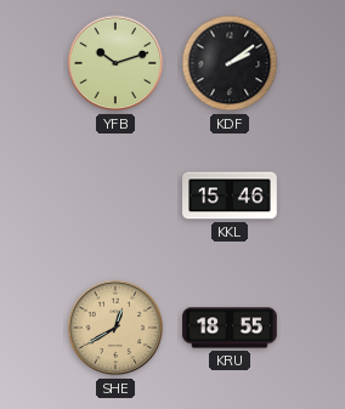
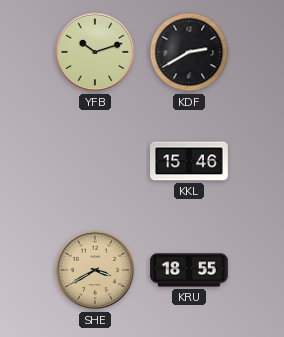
KDF: 2:09 -> 2:40
SHE: 12:40 -> 3:40
